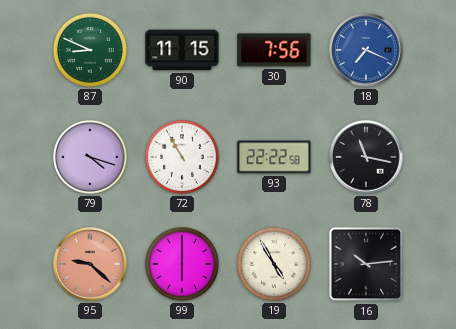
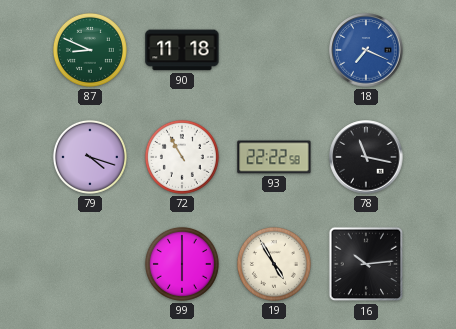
90: 11:15 -> 11:18
30: 7:56 -> none
95: 9:22 -> none
